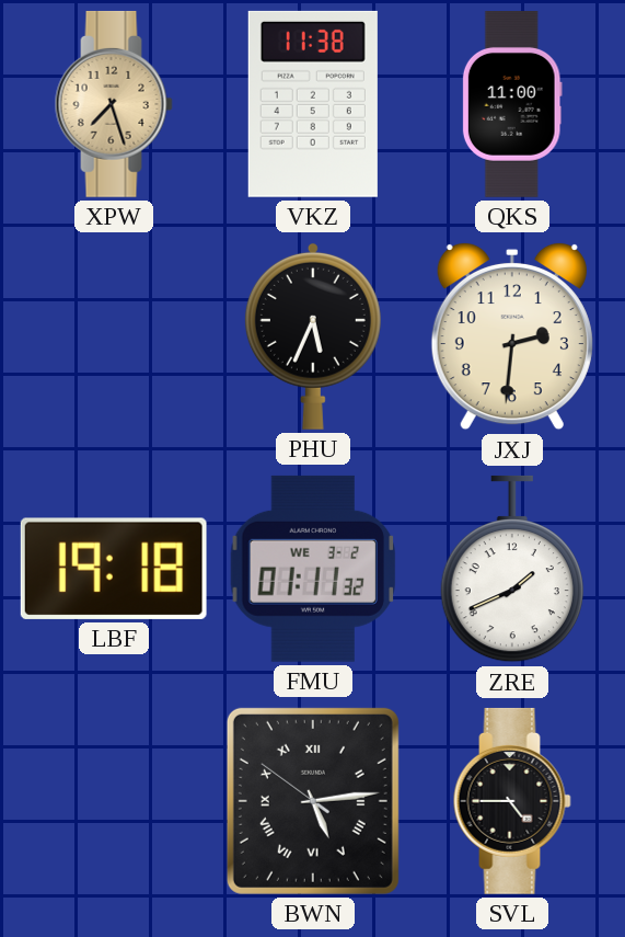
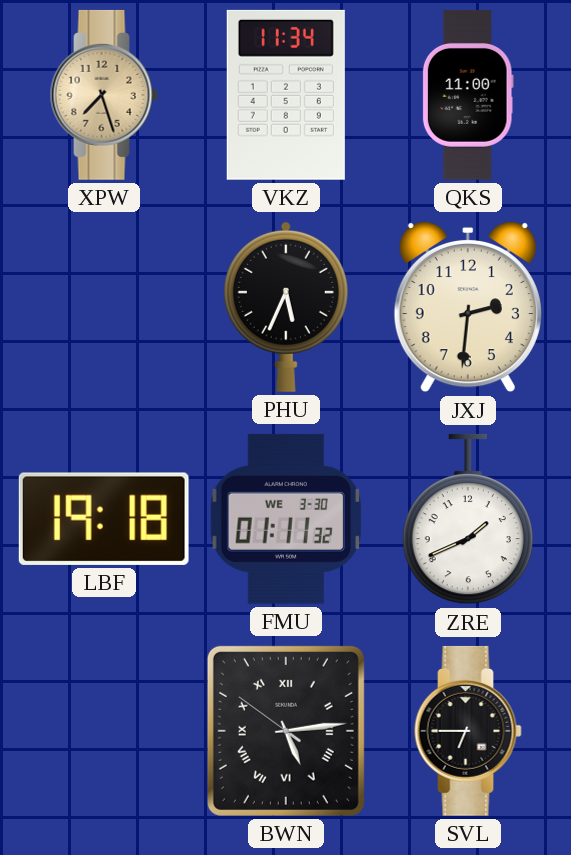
VKZ: 11:38 -> 11:34
FMU date: WE 3-2 -> WE 3-30
SVL: 4:45 -> 6:45
